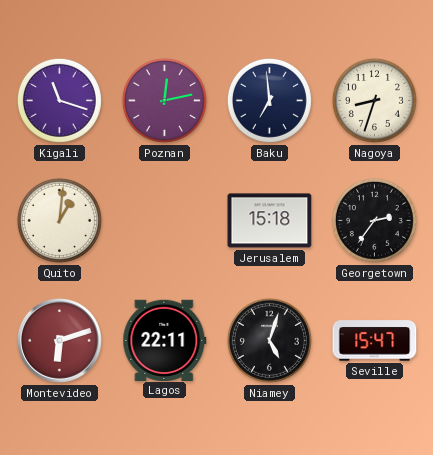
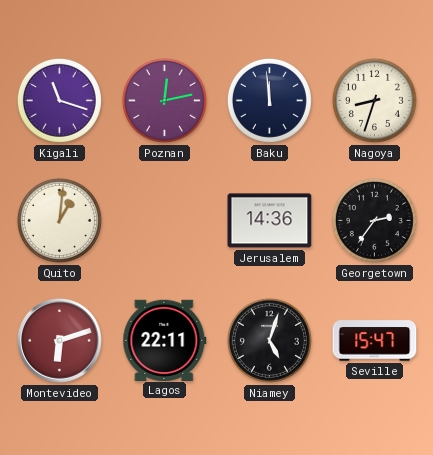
Baku: 6:59 -> 11:59
Jerusalem: 15:18 -> 14:36
